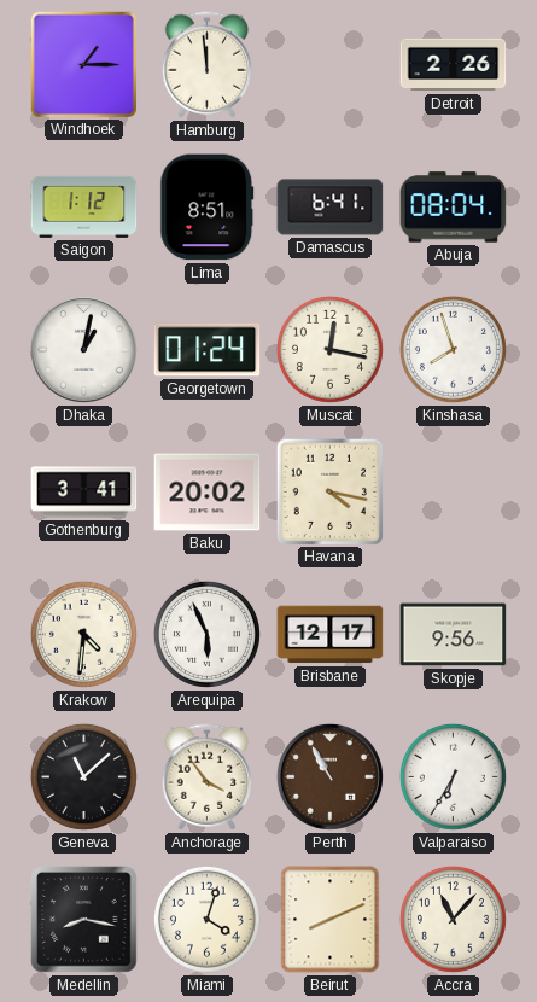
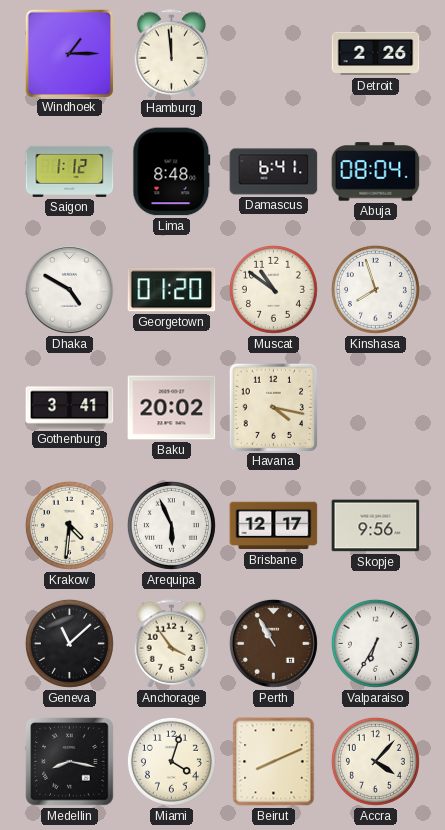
Lima: 8:51 -> 8:48
Dhaka: 1:02 -> 4:50
Georgetown: 01:24 -> 01:20
Muscat: 12:17 -> 10:51
Accra: 11:07 -> 4:07
